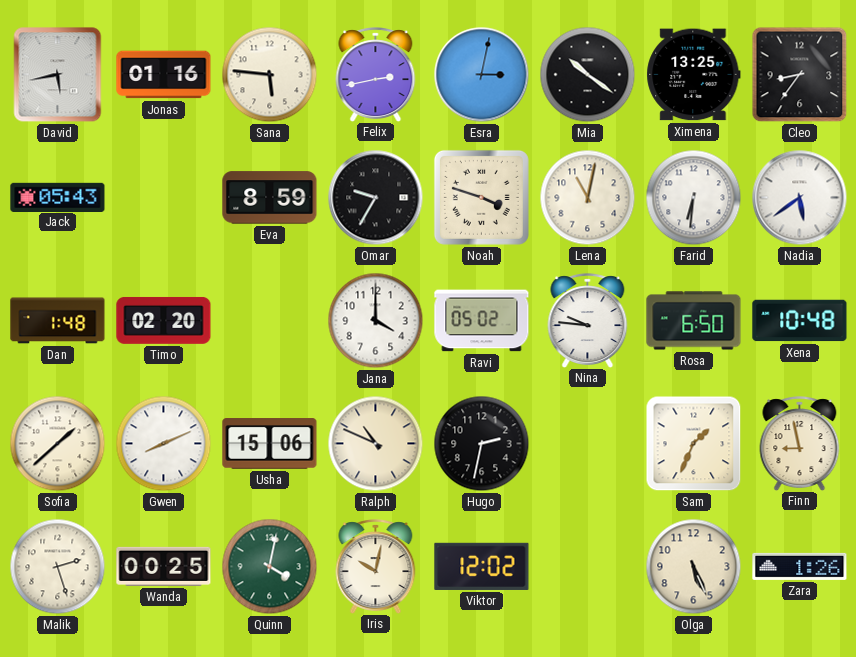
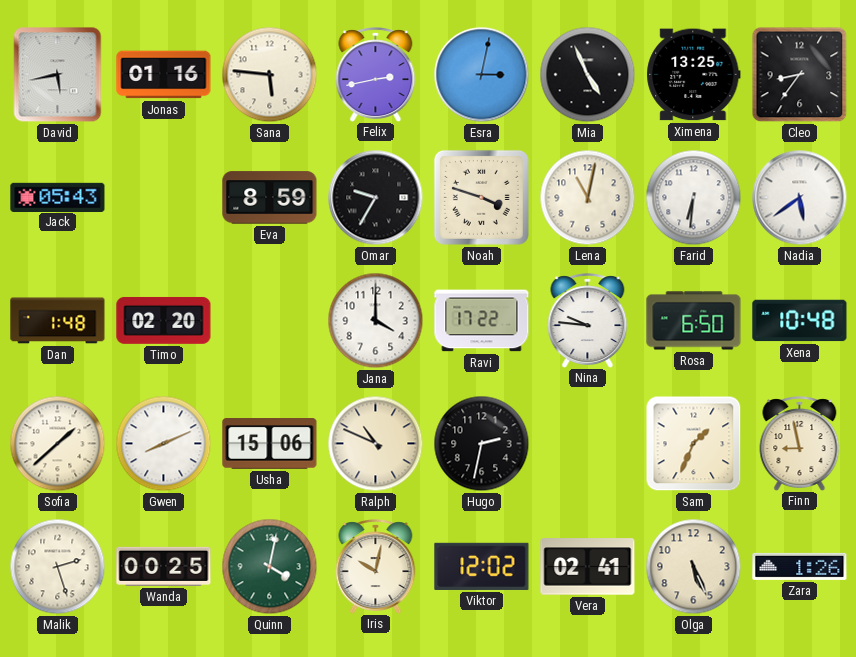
Mia: 10:21 -> 4:56
Ravi: 05:02 -> 17:22
Vera: none -> 02:41
